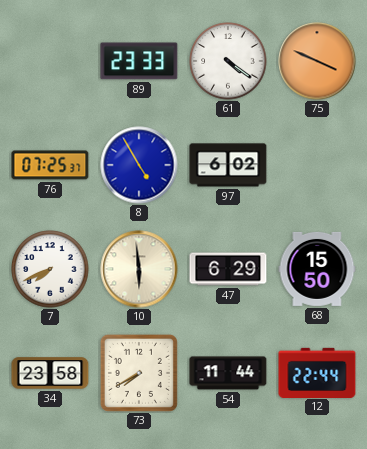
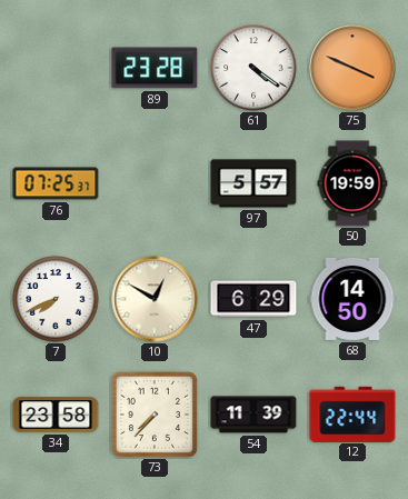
89: 23:33 -> 23:28
8: 4:55 -> none
97: 6:02 -> 5:57
50: none -> 19:59
10: 5:59 -> 12:50
68: 15:50 -> 14:50
73: 7:40 -> 7:37
54: 11:44 -> 11:39
